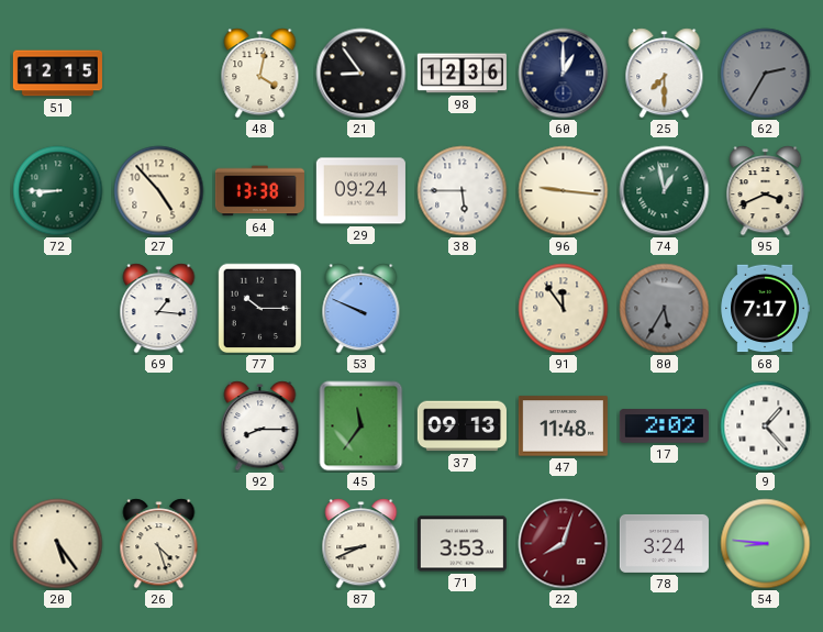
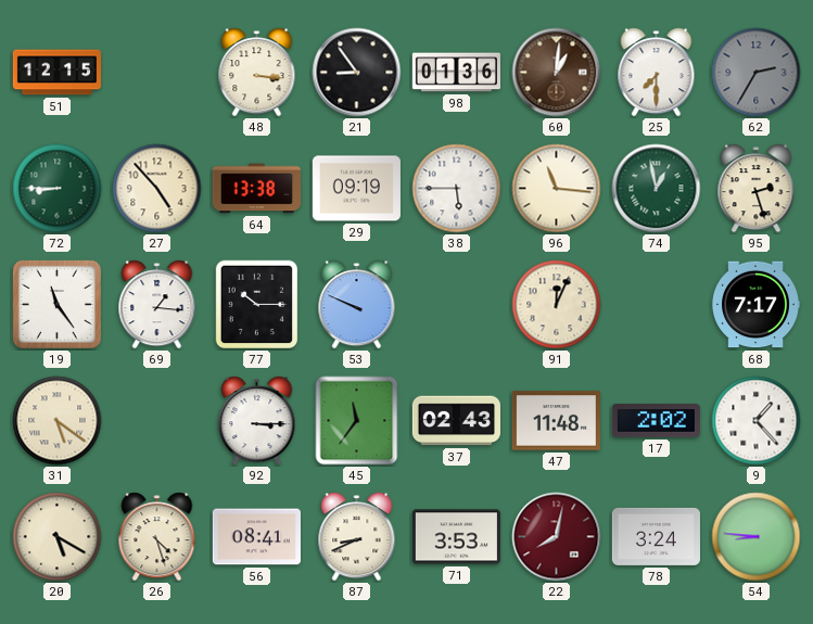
48: 4:02 -> 3:16
98: 12:36 -> 01:36
60: 1:00 -> 1:01
60 dial: navy -> brown
29: 09:24 -> 09:19
96: 9:16 -> 11:16
95: 3:41 -> 2:27
19: none -> 11:24
91: 11:54 -> 12:04
80: 5:35 -> none
31: none -> 5:21
92: 8:15 -> 3:15
37: 09:13 -> 02:43
20: 5:24 -> 5:20
56: none -> 08:41
22: 8:03 -> 8:02
